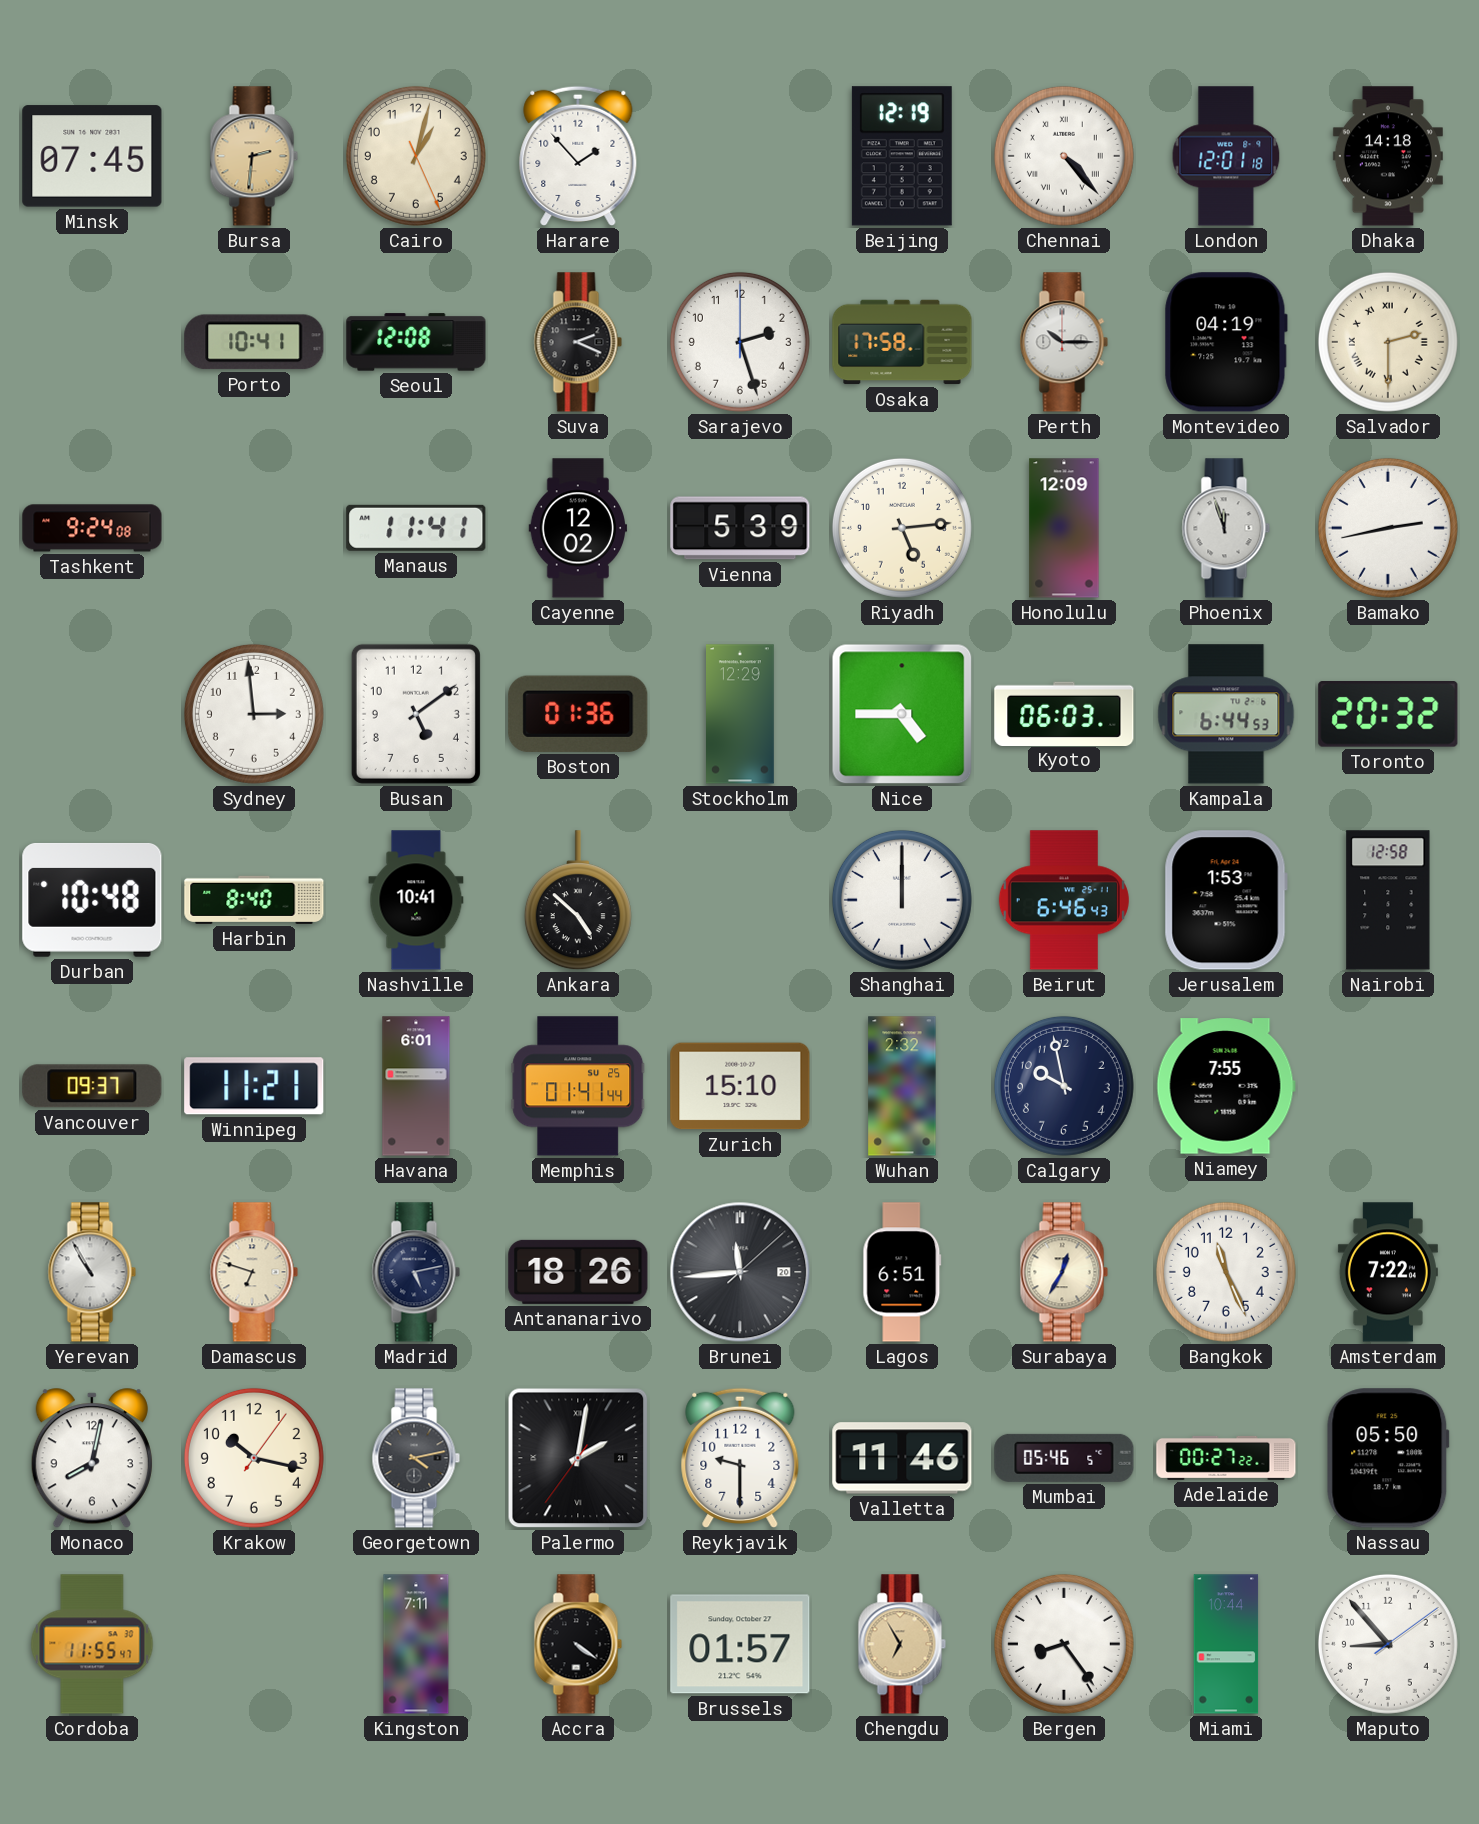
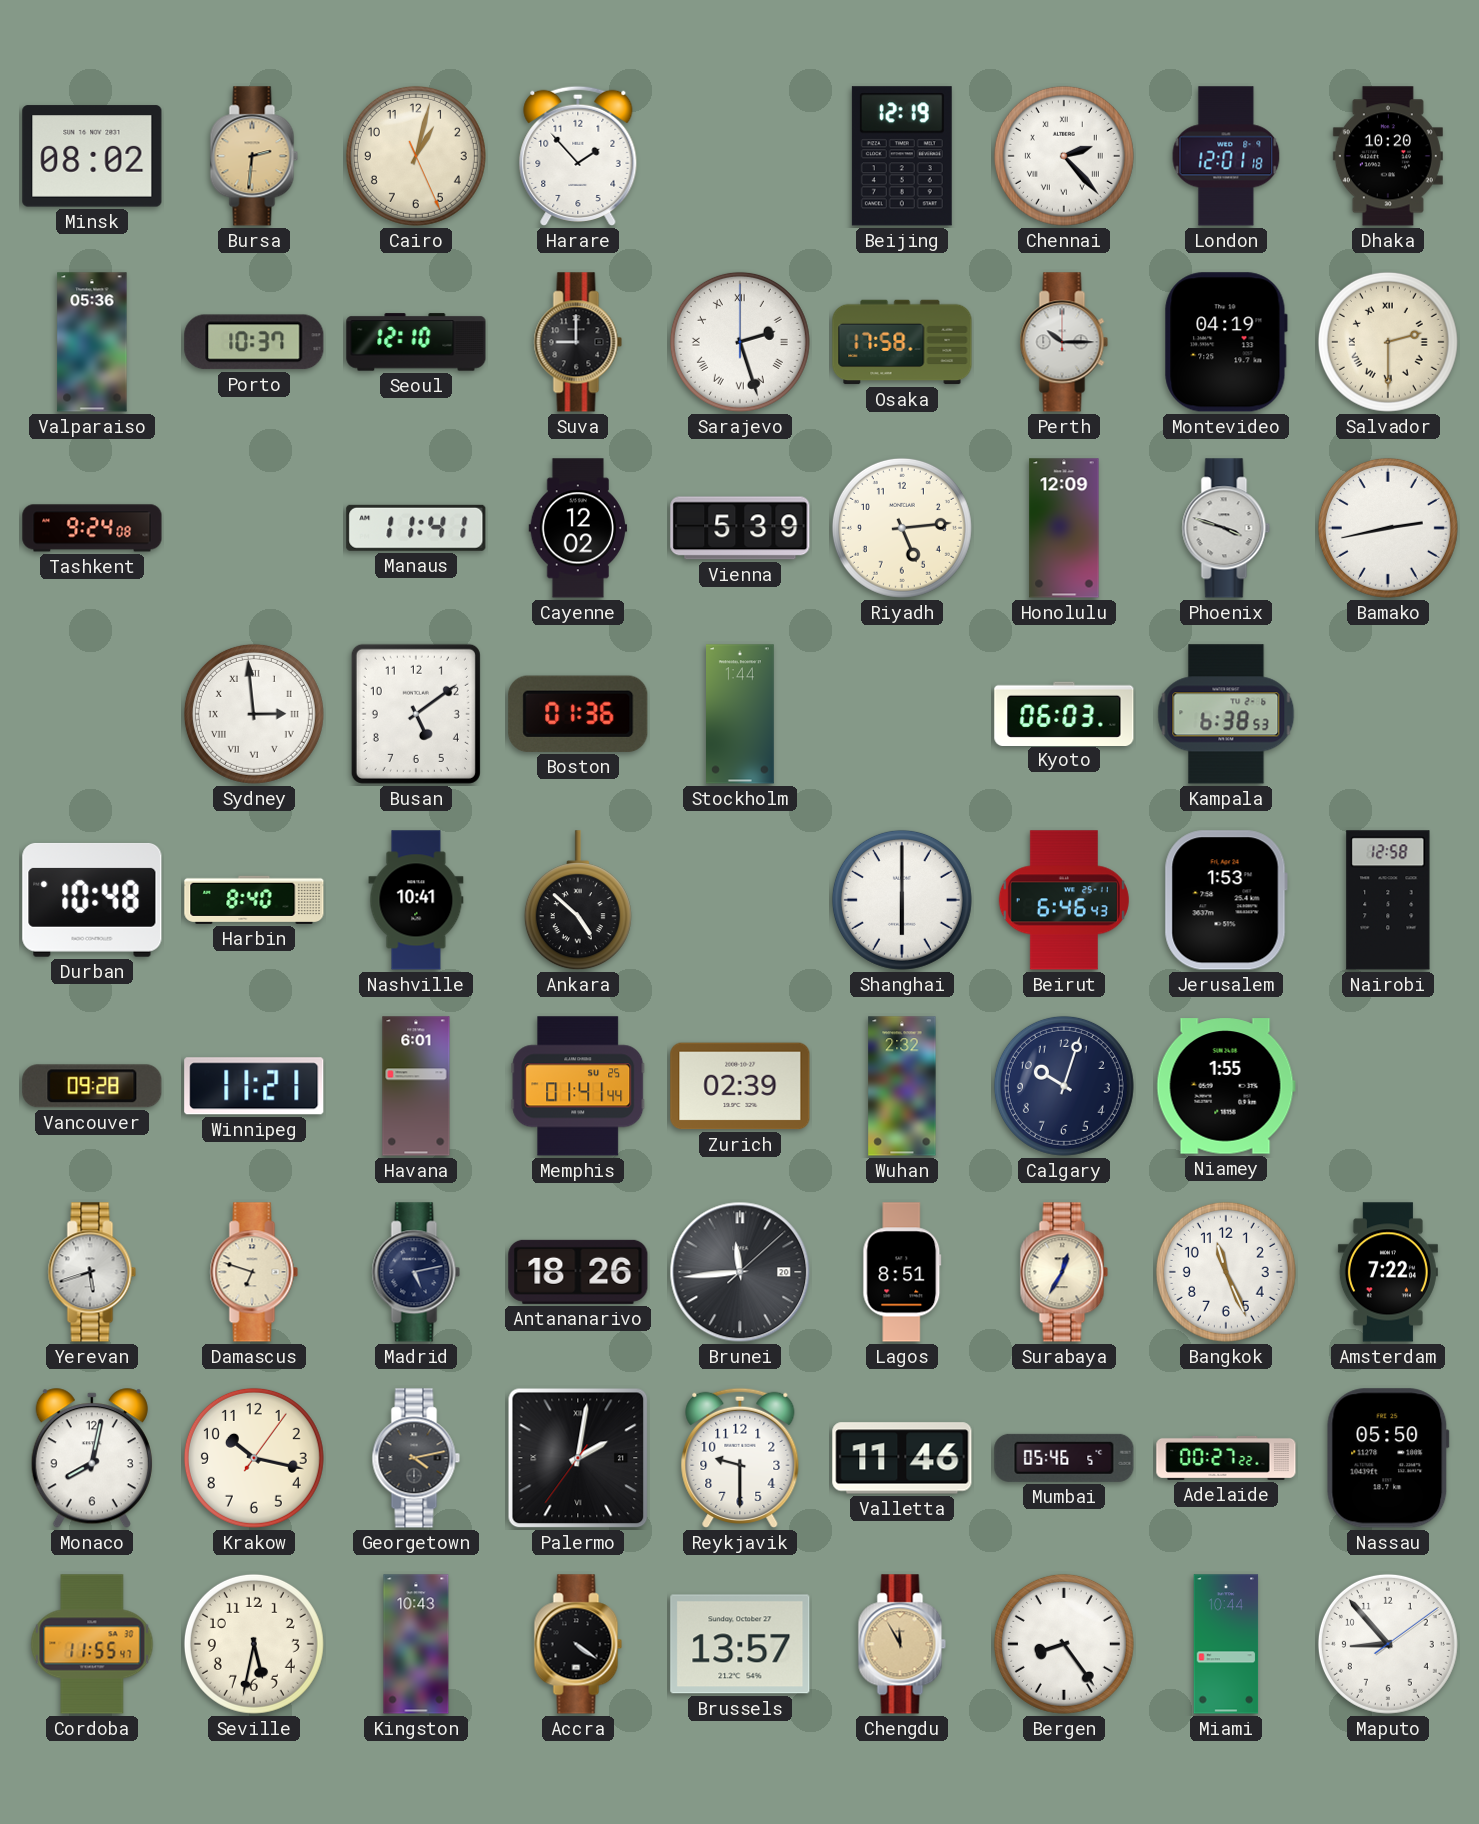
Minsk: 07:45 -> 08:02
Chennai: 4:23 -> 2:23
Dhaka: 14:18 -> 10:20
Valparaiso: none -> 05:36
Porto: 10:41 -> 10:37
Seoul: 12:08 -> 12:10
Suva: 2:19 -> 9:00
Sarajevo numerals: Arabic -> Roman
Phoenix: 11:57 -> 3:48
Sydney numerals: Arabic -> Roman
Stockholm: 12:29 -> 1:44
Nice: 4:45 -> none
Kampala: 6:44 -> 6:38
Toronto: 20:32 -> none
Shanghai: 12:00 -> 6:00
Vancouver: 09:37 -> 09:28
Zurich: 15:10 -> 02:39
Calgary: 9:58 -> 10:03
Niamey: 7:55 -> 1:55
Yerevan: 10:55 -> 5:42
Lagos: 6:51 -> 8:51
Seville: none -> 5:32
Kingston: 7:11 -> 10:43
Brussels: 01:57 -> 13:57
Chengdu: 6:55 -> 11:55
